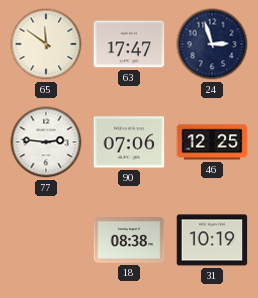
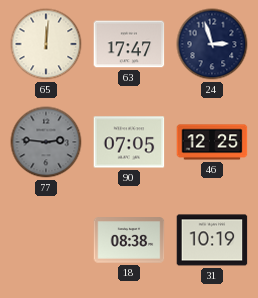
65: 11:51 -> 12:01
77 dial: white -> grey
90: 07:06 -> 07:05
